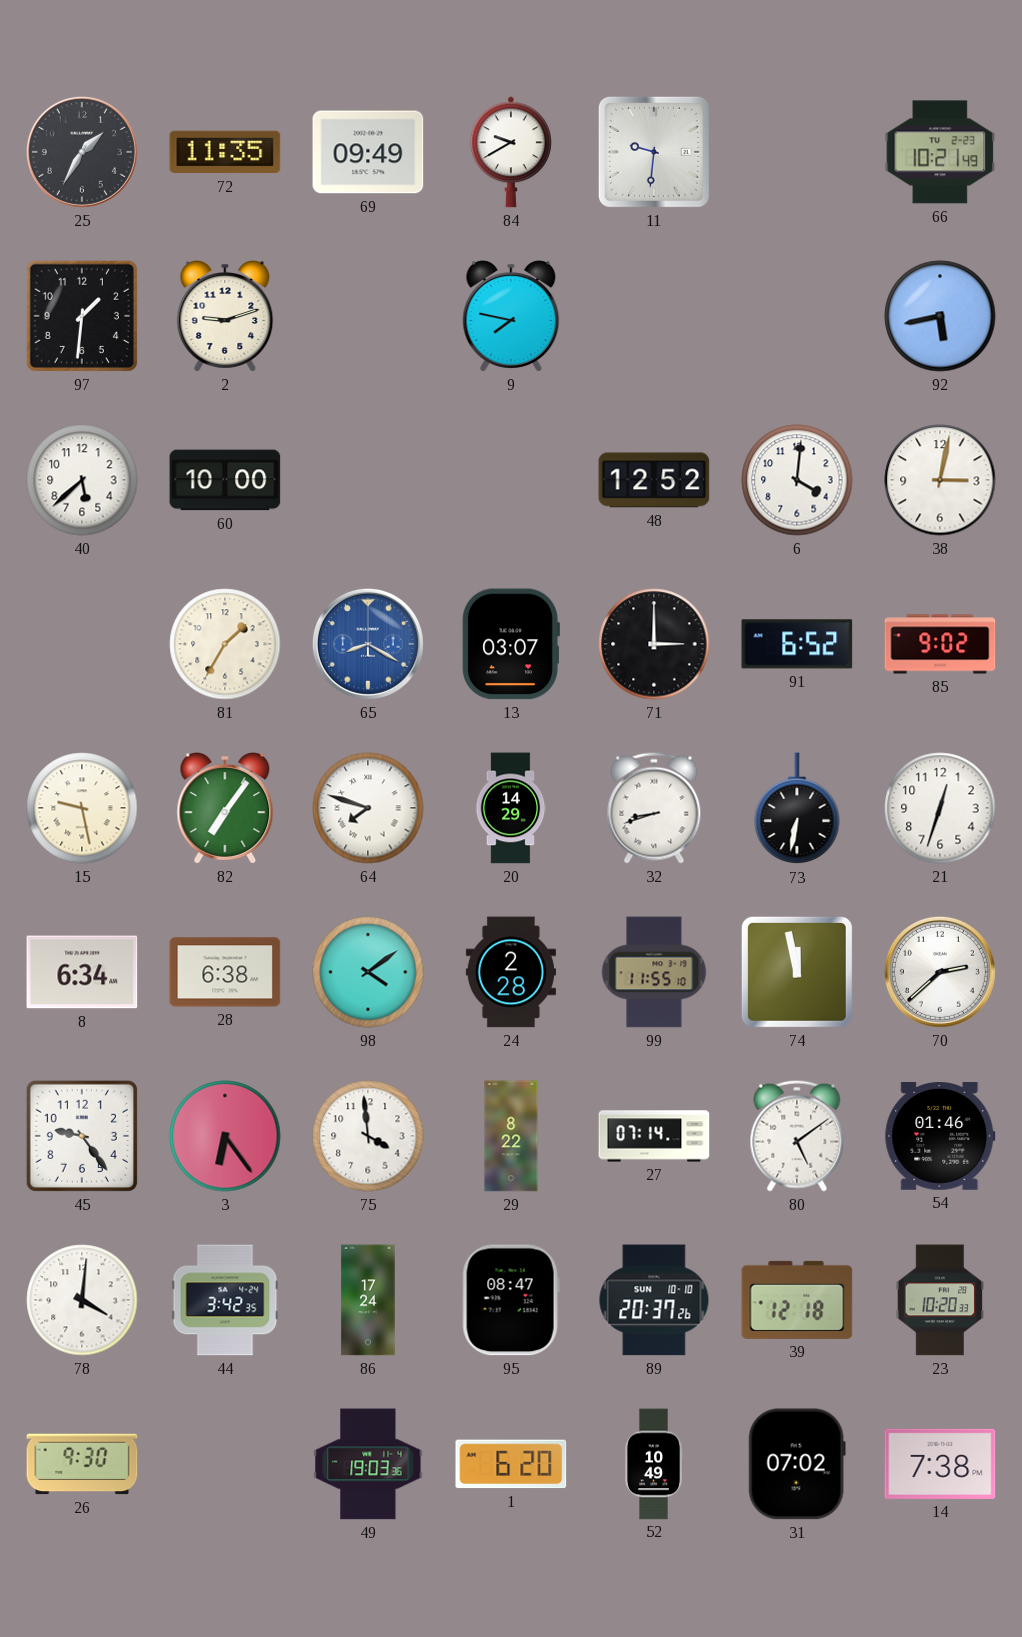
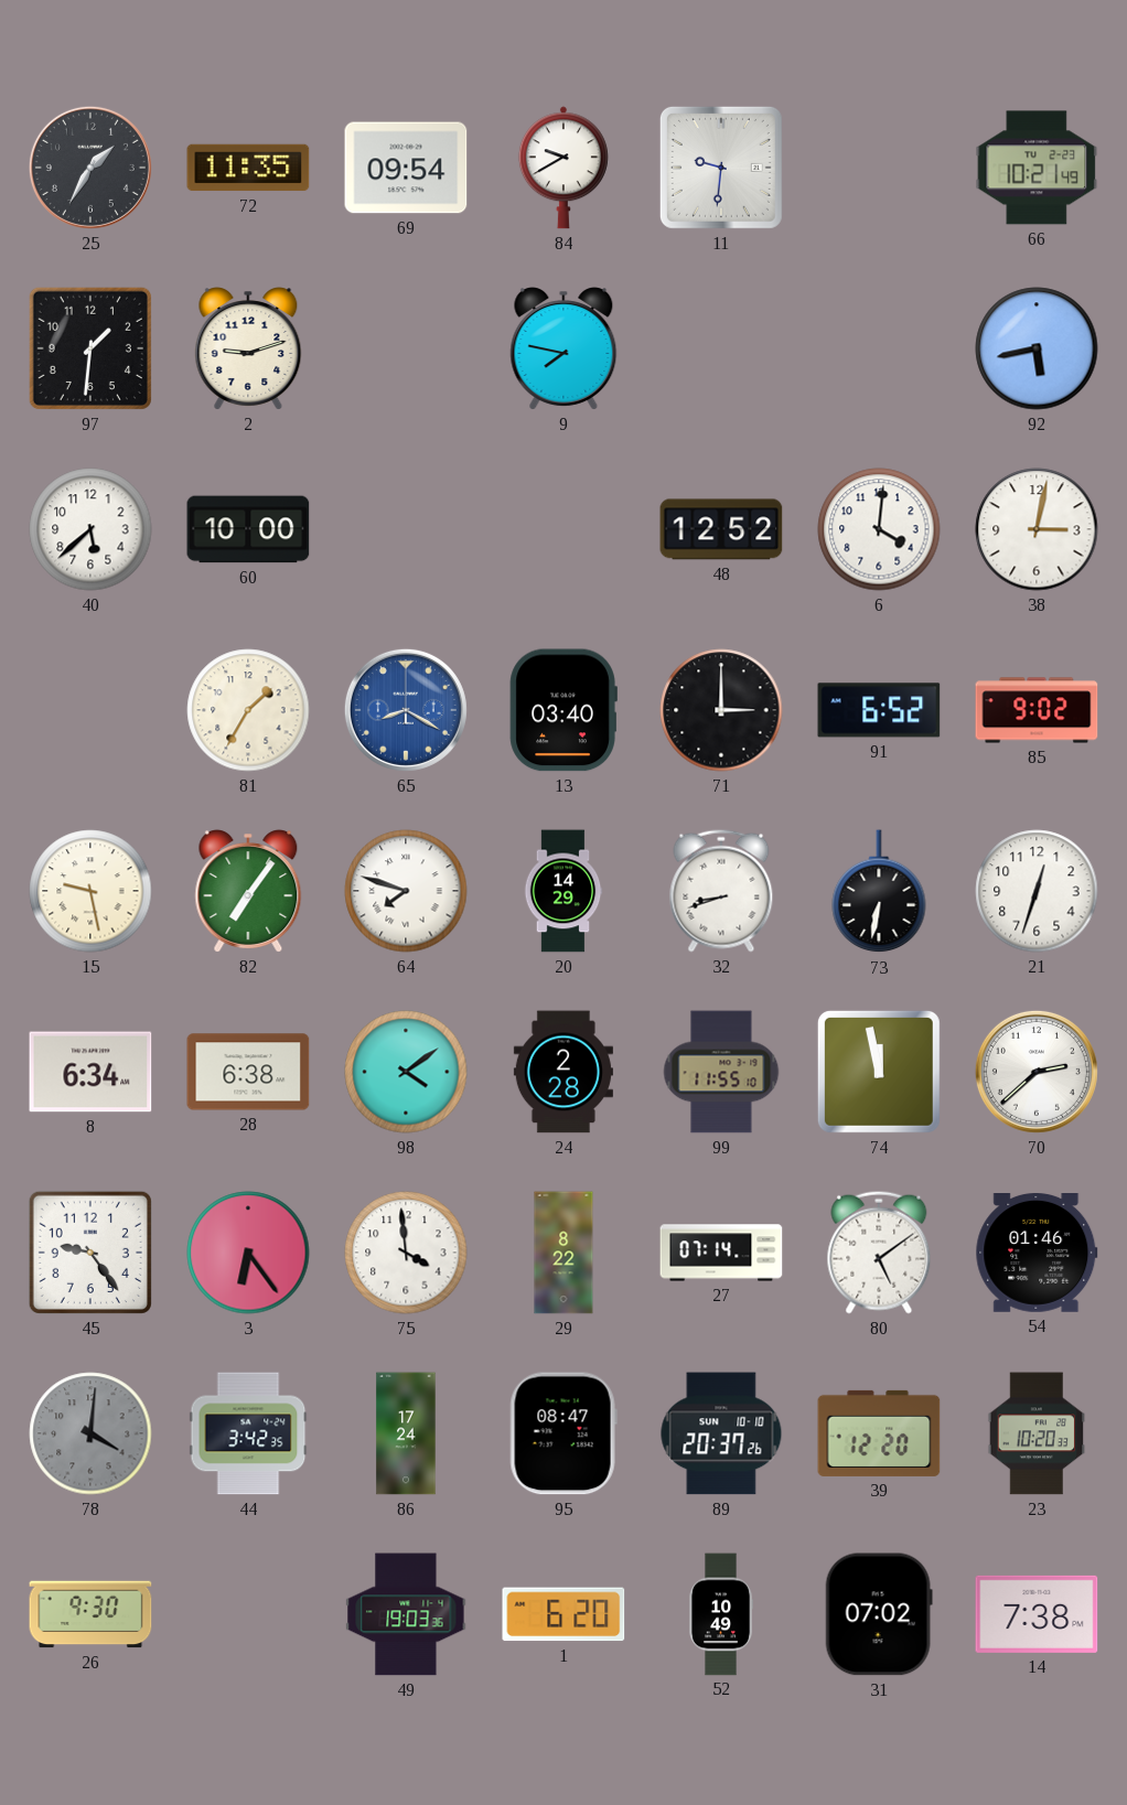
69: 09:49 -> 09:54
13: 03:07 -> 03:40
78 dial: white -> grey
39: 12:18 -> 12:20
